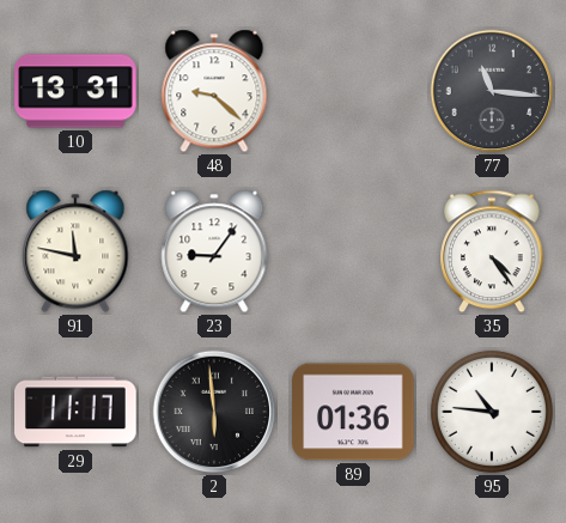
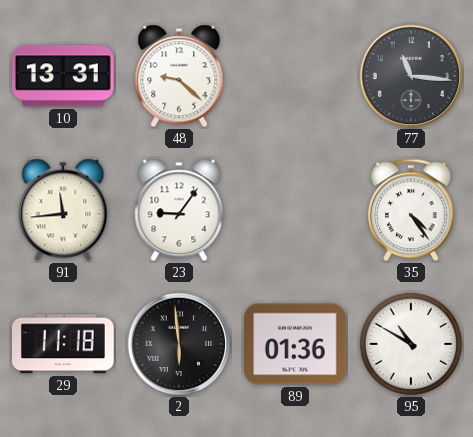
91: 11:47 -> 11:44
29: 11:17 -> 11:18
95: 10:46 -> 10:50
